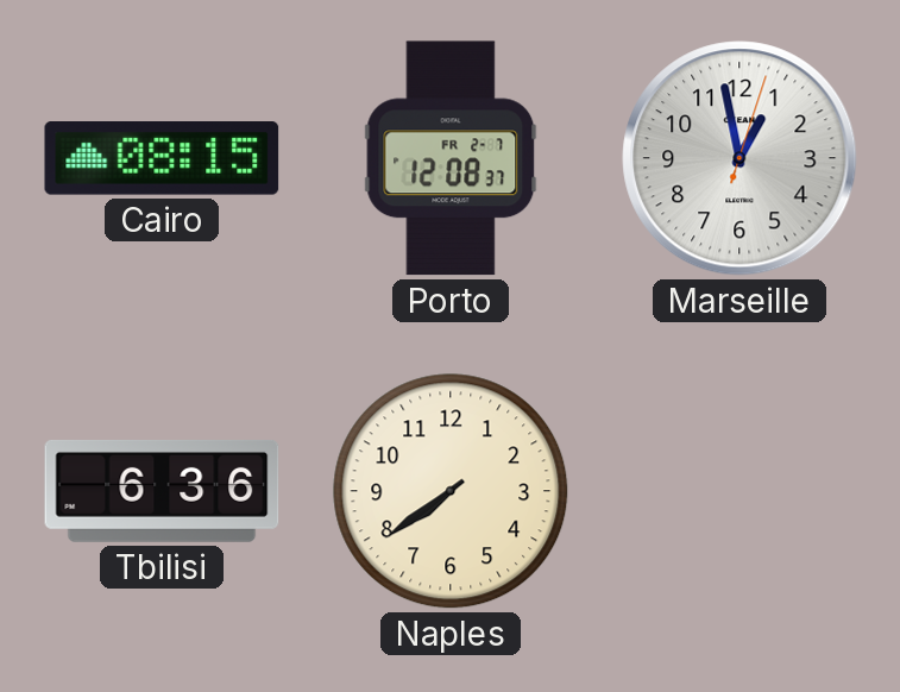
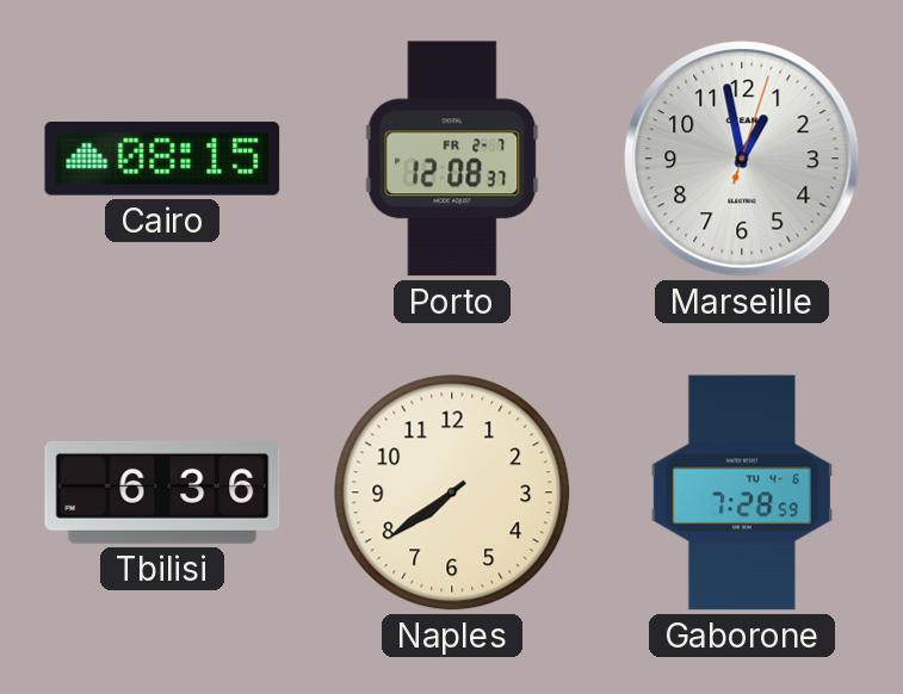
Gaborone: none -> 7:28
